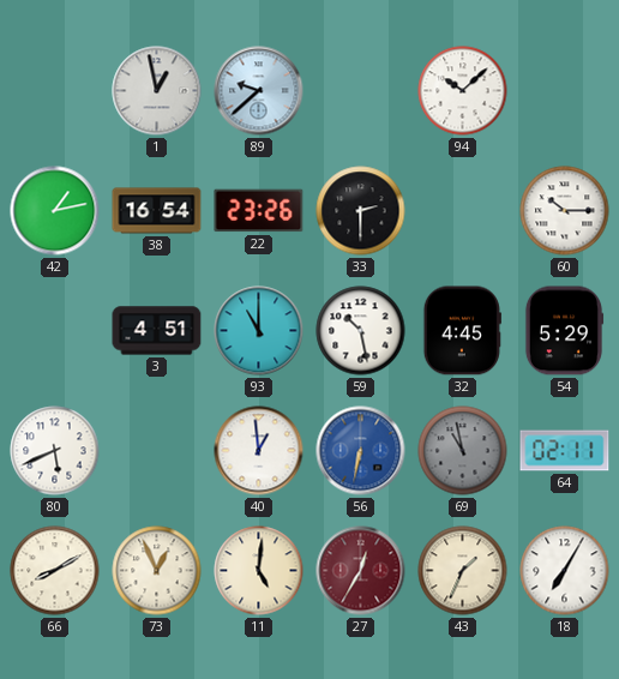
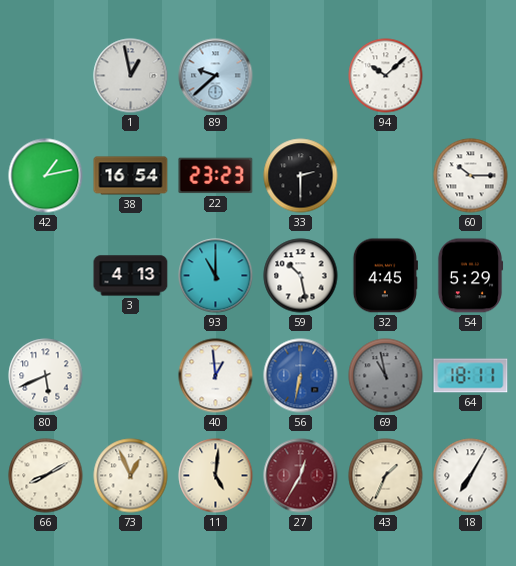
22: 23:26 -> 23:23
3: 4:51 -> 4:13
64: 02:11 -> 18:11
